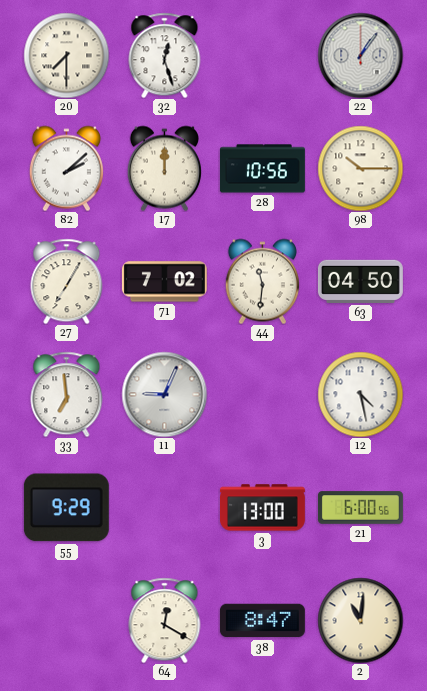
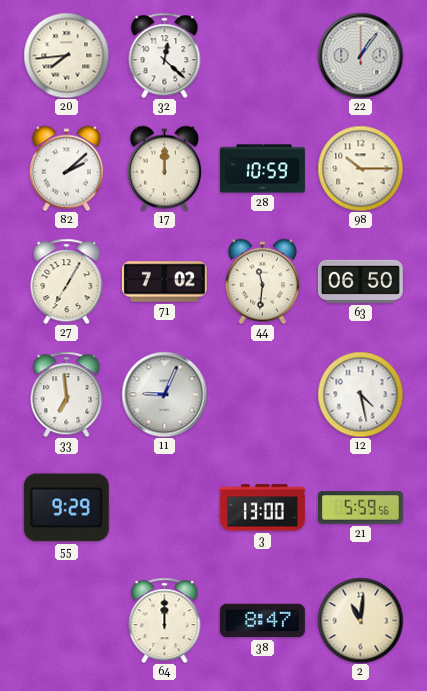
20: 7:30 -> 7:44
32: 12:27 -> 12:22
28: 10:56 -> 10:59
63: 04:50 -> 06:50
21: 6:00 -> 5:59
64: 12:20 -> 12:00
